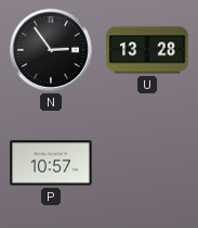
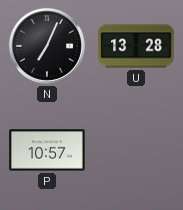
N: 2:54 -> 7:04
